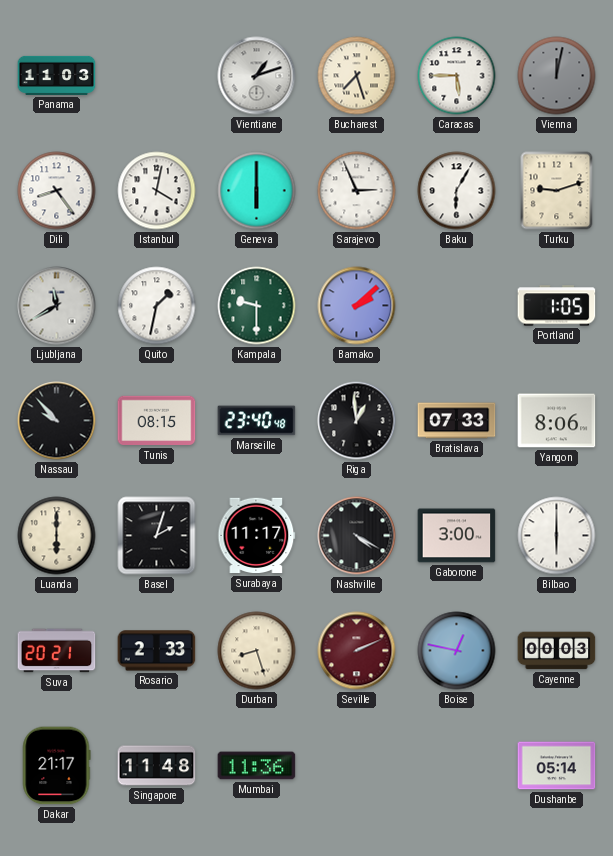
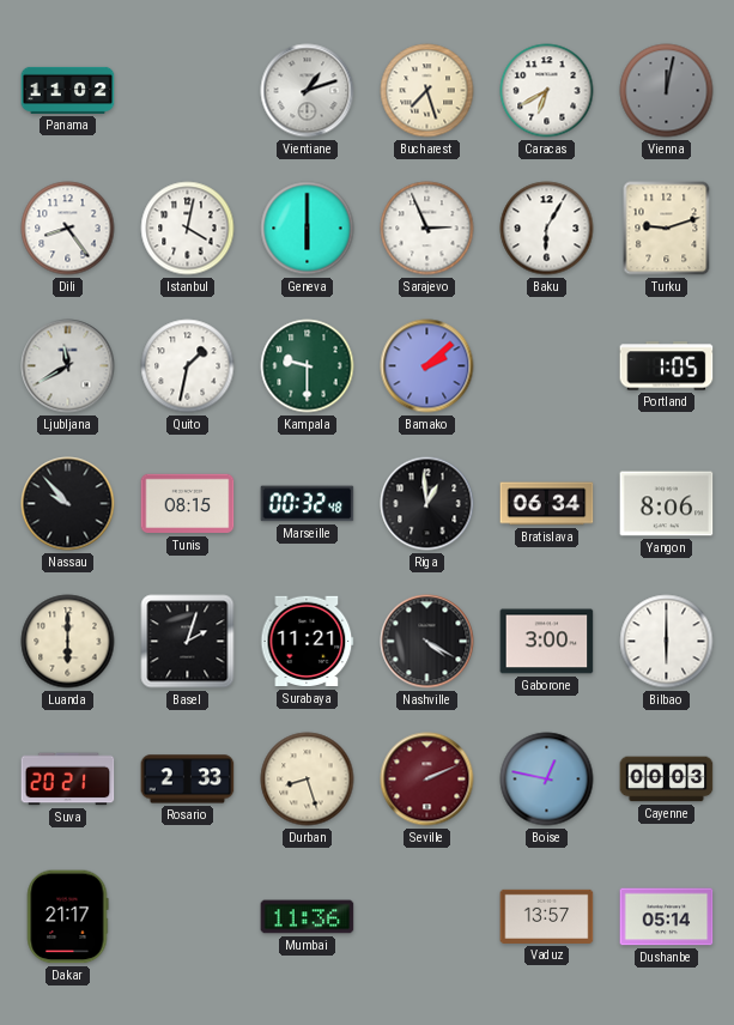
Panama: 11:03 -> 11:02
Caracas: 5:45 -> 6:40
Marseille: 23:40 -> 00:32
Bratislava: 07:33 -> 06:34
Surabaya: 11:17 -> 11:21
Singapore: 11:48 -> none
Vaduz: none -> 13:57
